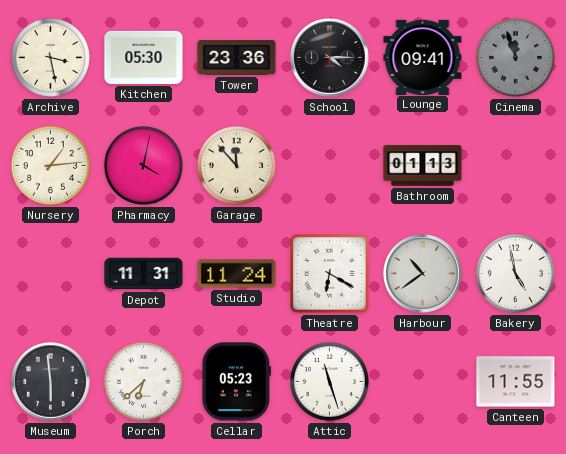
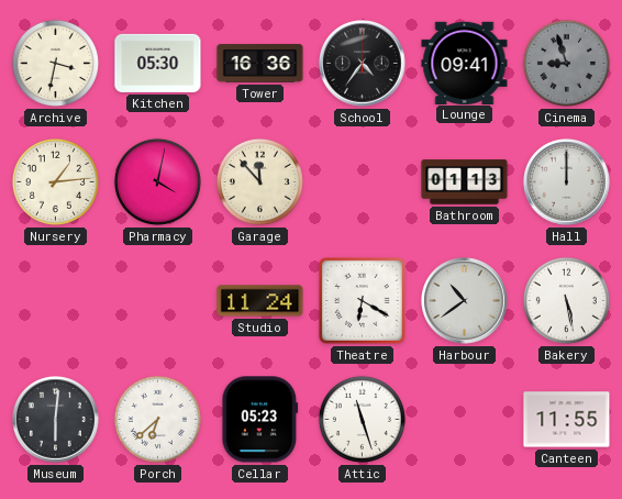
Archive: 3:28 -> 3:32
Tower: 23:36 -> 16:36
School: 4:15 -> 4:36
Cinema: 11:57 -> 8:57
Hall: none -> 12:00
Depot: 11:31 -> none
Bakery: 4:58 -> 5:28
Museum: 5:59 -> 6:01
